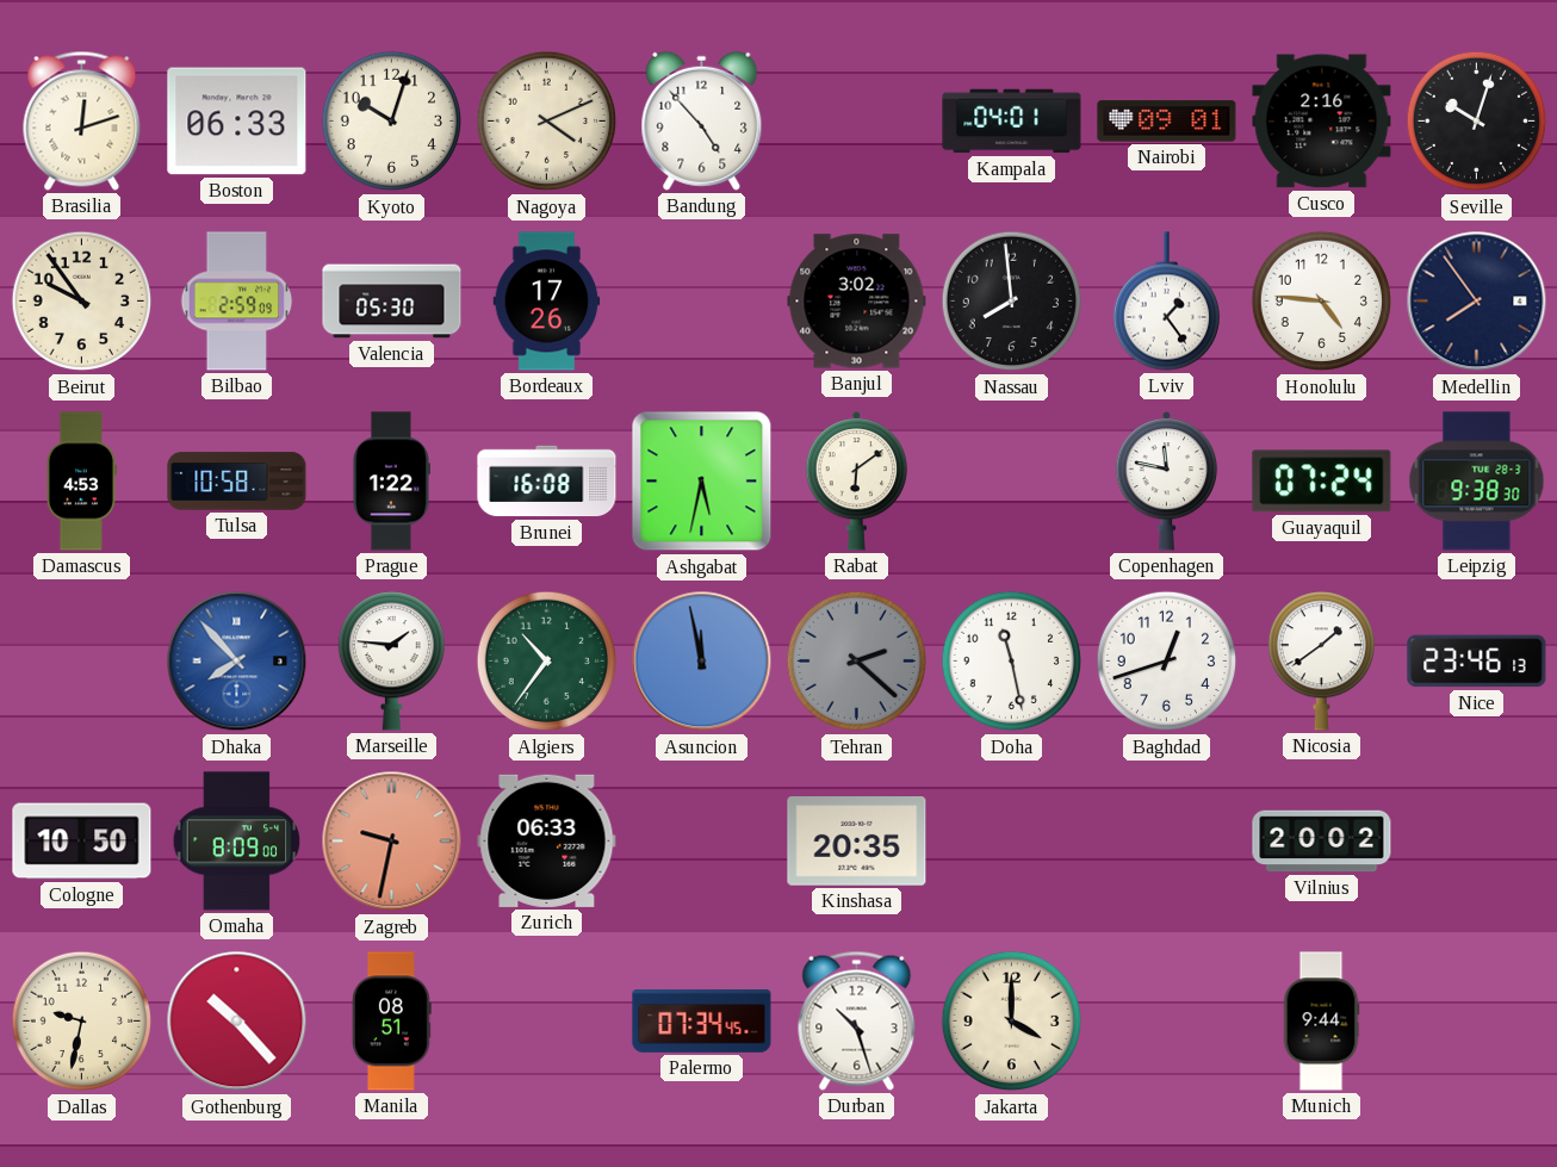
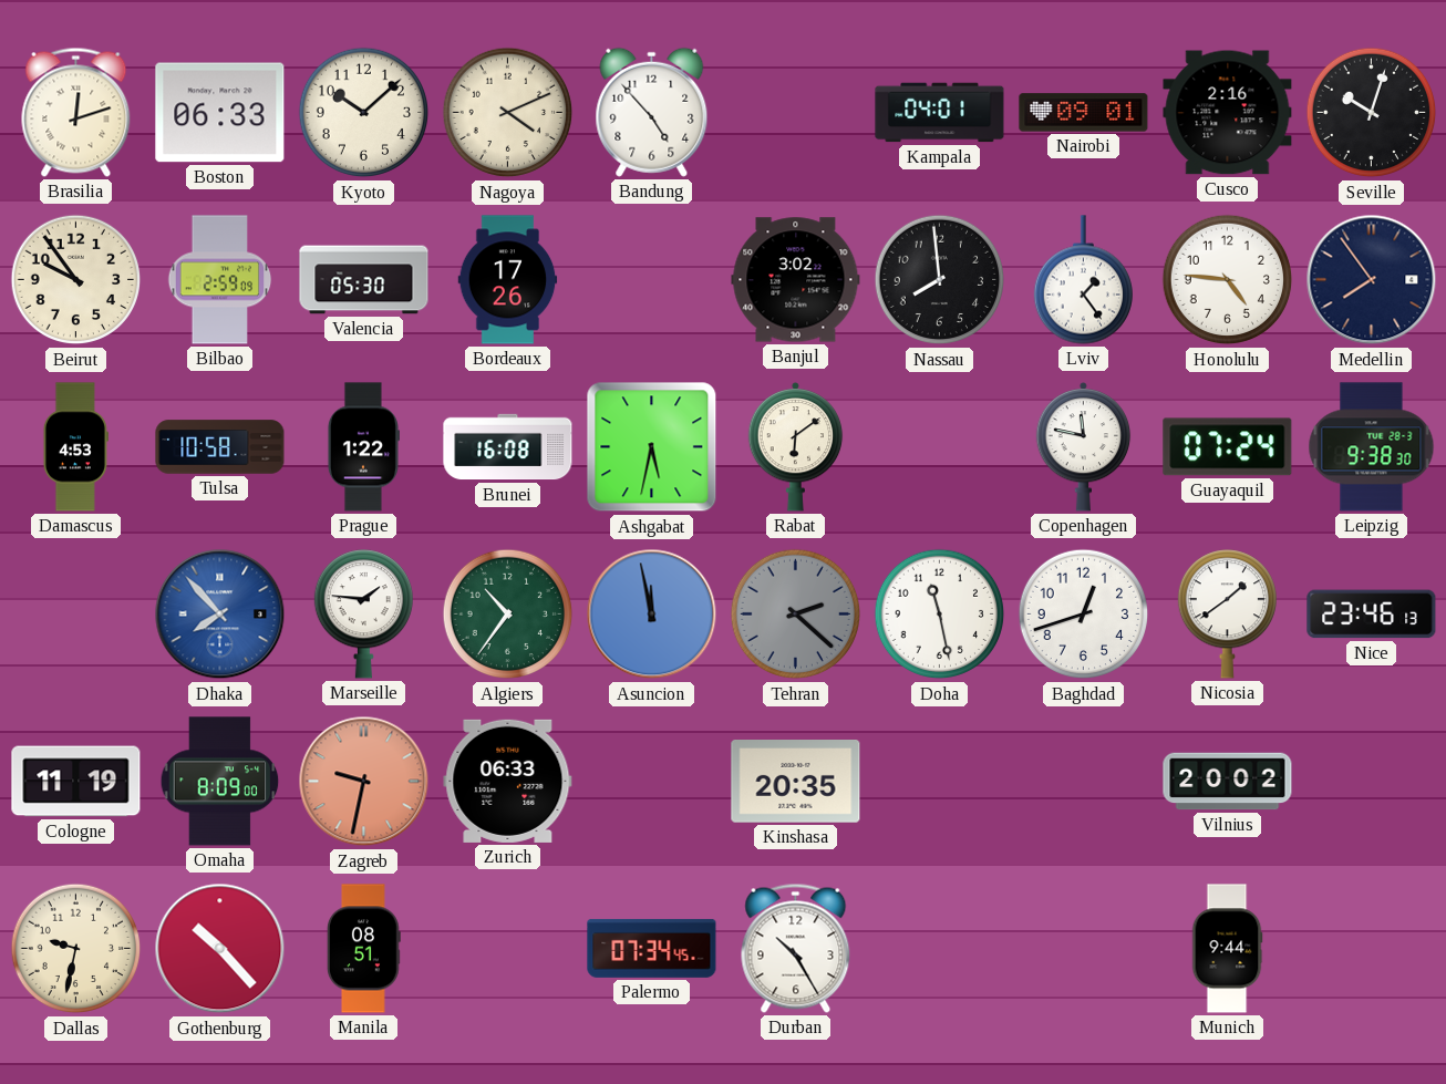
Kyoto: 10:03 -> 10:08
Cologne: 10:50 -> 11:19
Durban: 10:27 -> 10:25
Jakarta: 4:00 -> none
